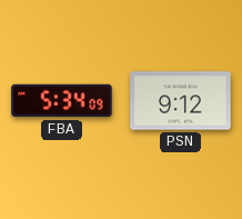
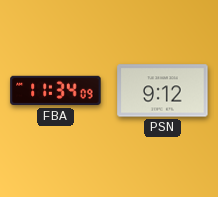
FBA: 5:34 -> 11:34
